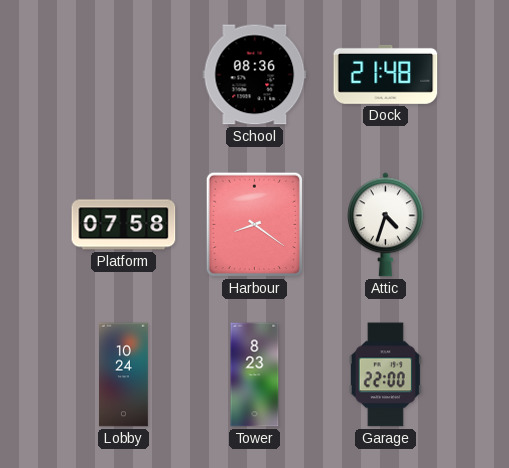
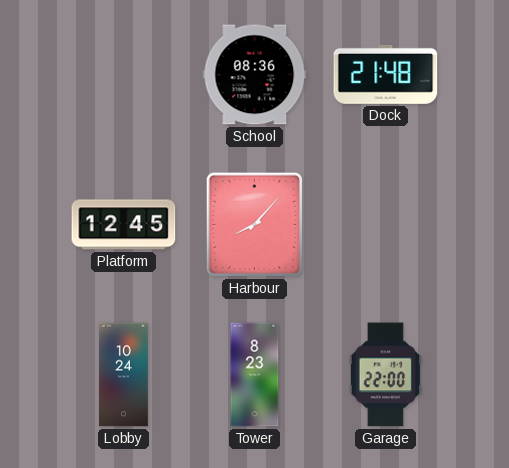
Platform: 07:58 -> 12:45
Harbour: 8:21 -> 8:07
Attic: 4:33 -> none
